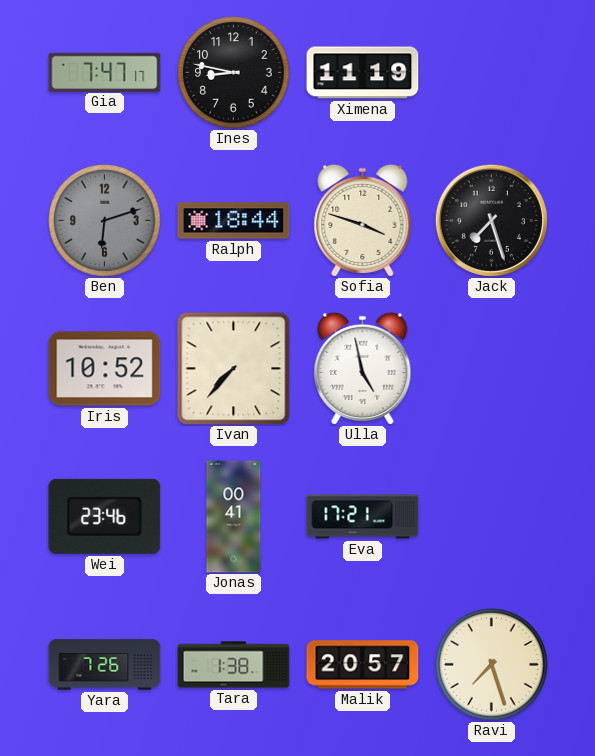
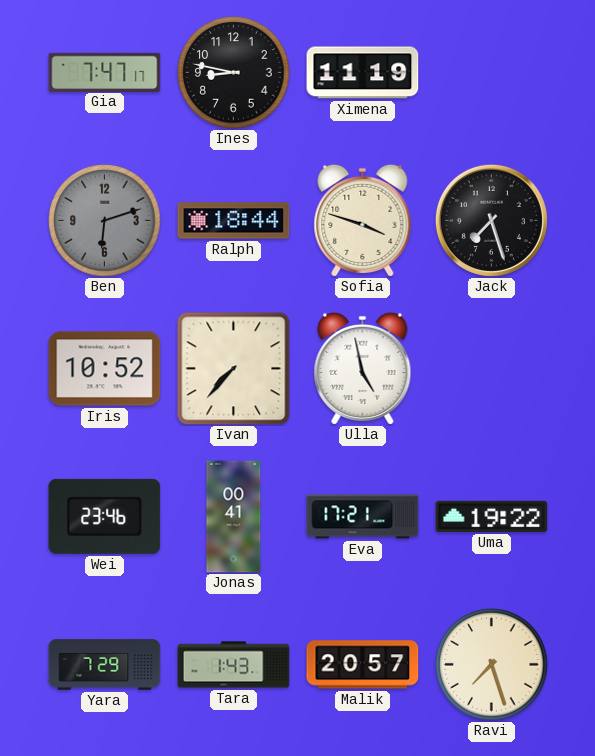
Uma: none -> 19:22
Yara: 7:26 -> 7:29
Tara: 1:38 -> 1:43
